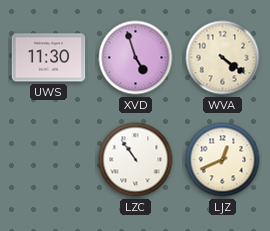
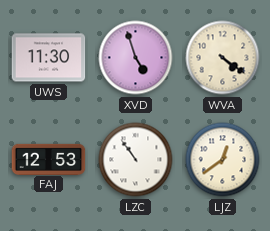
FAJ: none -> 12:53
LJZ: 12:41 -> 12:39
